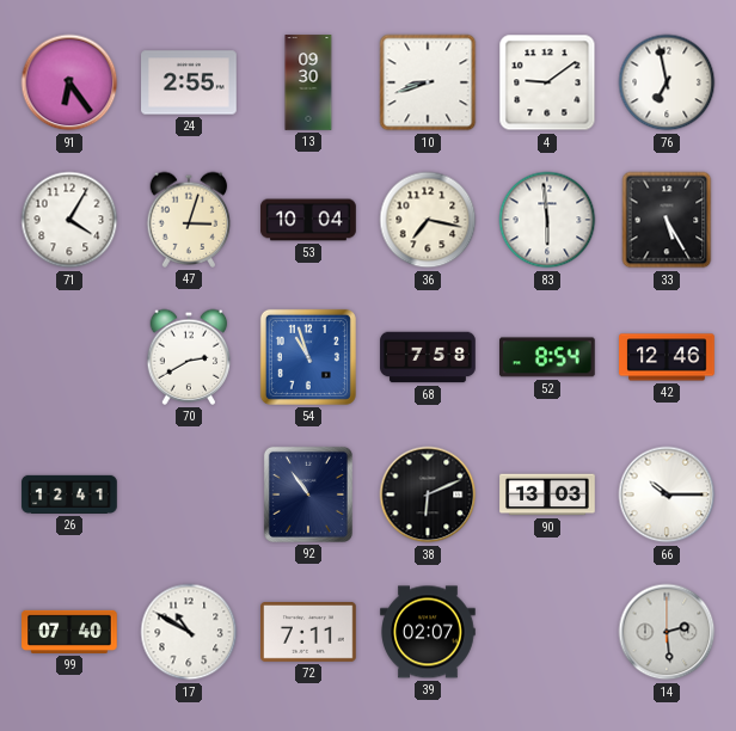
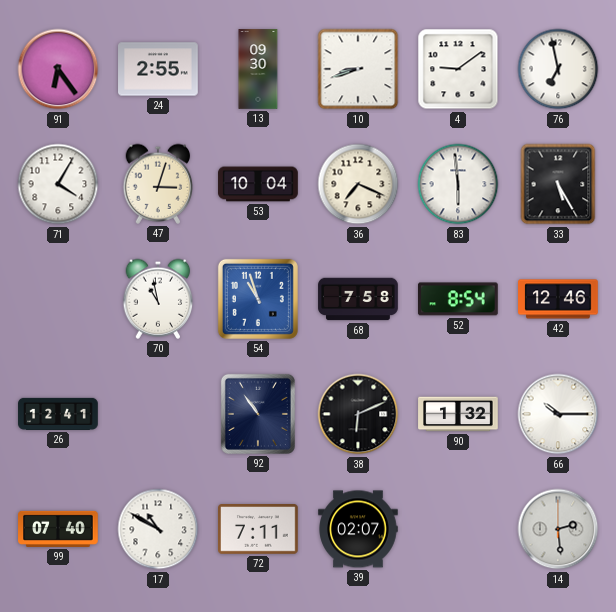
36: 7:17 -> 7:19
70: 2:40 -> 10:58
90: 13:03 -> 1:32
